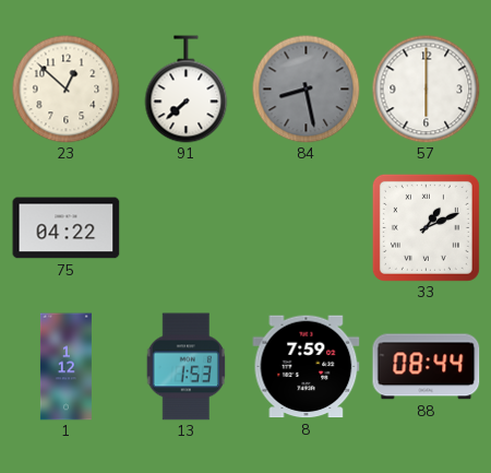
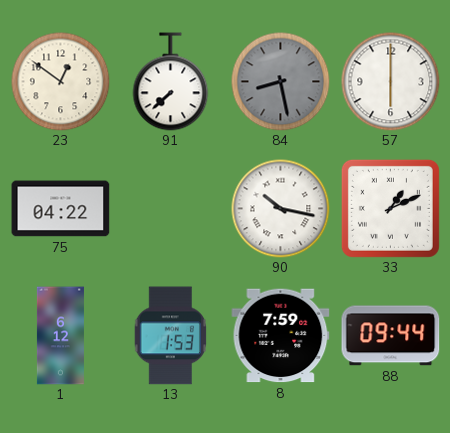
23: 12:52 -> 12:51
90: none -> 10:17
1: 1:12 -> 6:12
88: 08:44 -> 09:44
